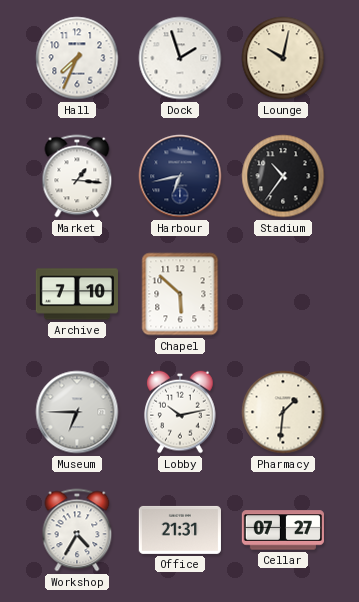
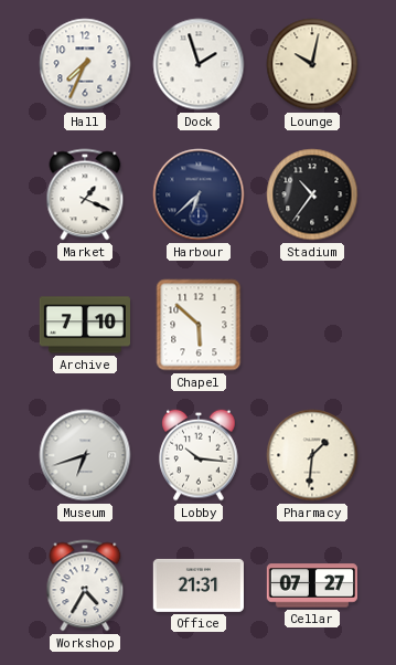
Market: 1:16 -> 1:19
Harbour: 6:43 -> 6:38
Museum: 6:45 -> 6:42
Lobby: 10:13 -> 10:16
